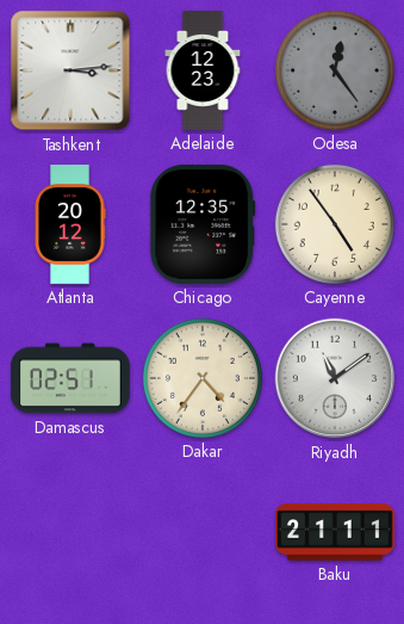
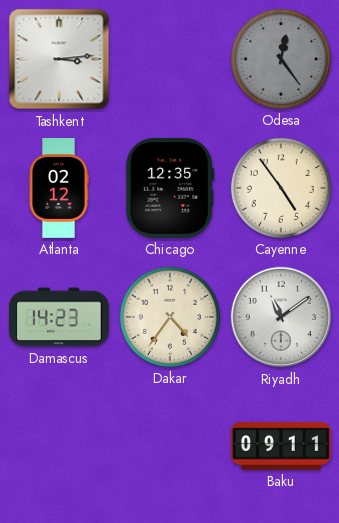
Adelaide: 12:23 -> none
Atlanta: 20:12 -> 02:12
Damascus: 02:51 -> 14:23
Baku: 21:11 -> 09:11
